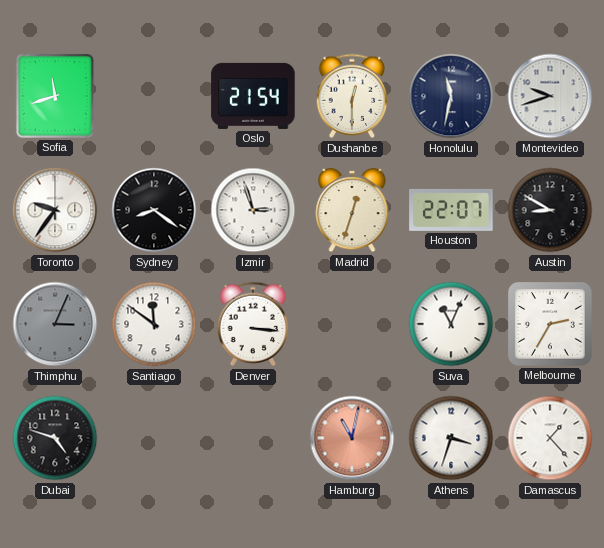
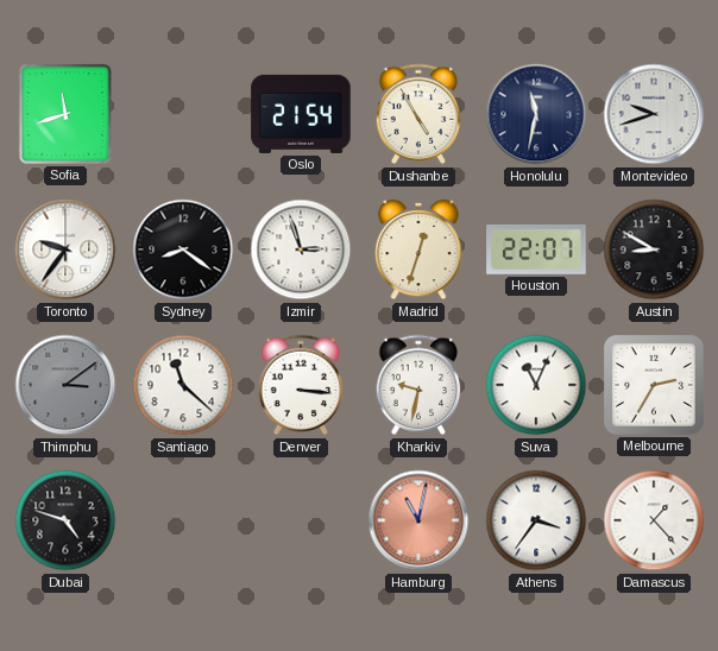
Dushanbe: 12:30 -> 4:55
Thimphu: 3:04 -> 3:09
Santiago: 11:51 -> 11:22
Kharkiv: none -> 9:32
Athens: 3:33 -> 3:36
